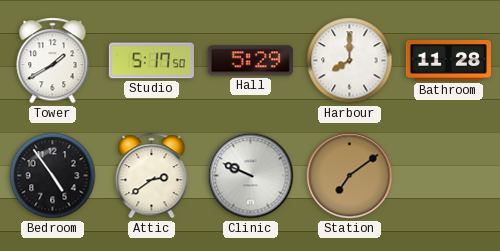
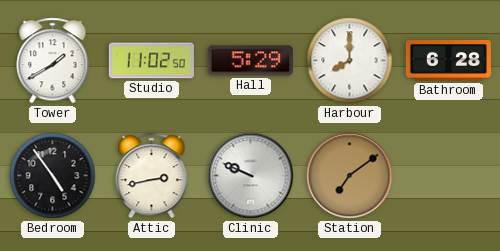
Studio: 5:17 -> 11:02
Bathroom: 11:28 -> 6:28
Attic: 2:39 -> 2:43
